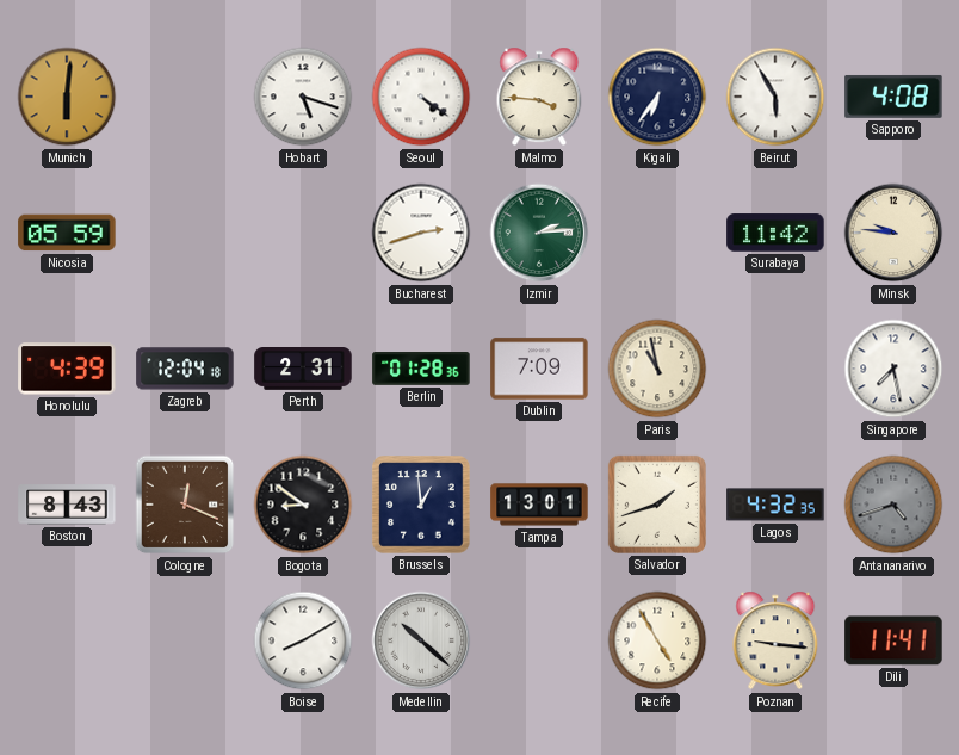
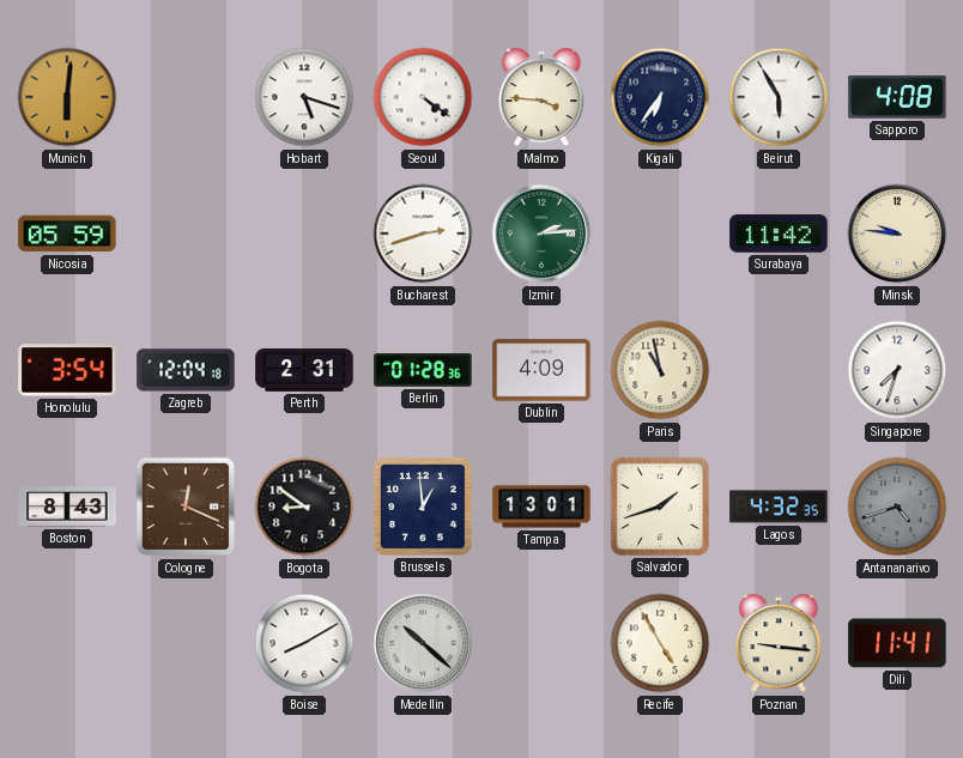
Honolulu: 4:39 -> 3:54
Dublin: 7:09 -> 4:09
Singapore: 7:28 -> 7:33
